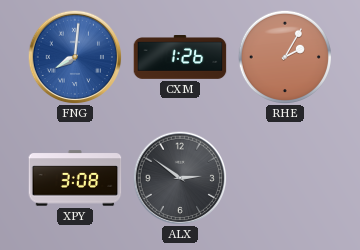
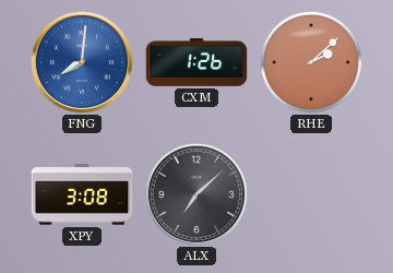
RHE: 2:05 -> 2:08
ALX: 2:51 -> 7:08
